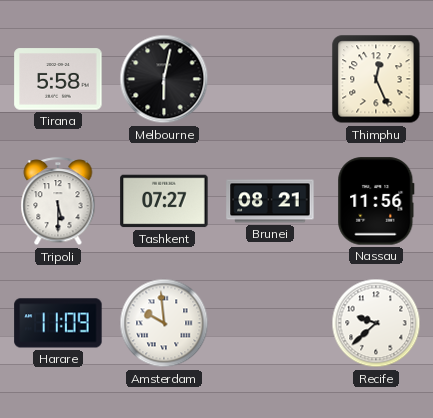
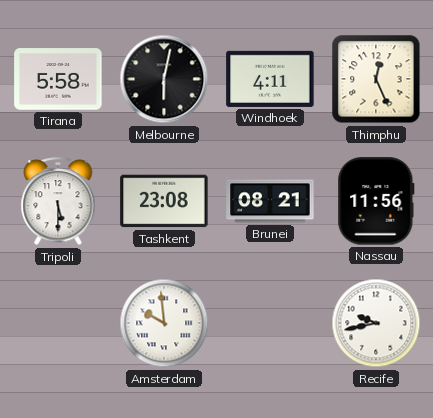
Windhoek: none -> 4:11
Tashkent: 07:27 -> 23:08
Harare: 11:09 -> none
Recife: 9:38 -> 9:43
